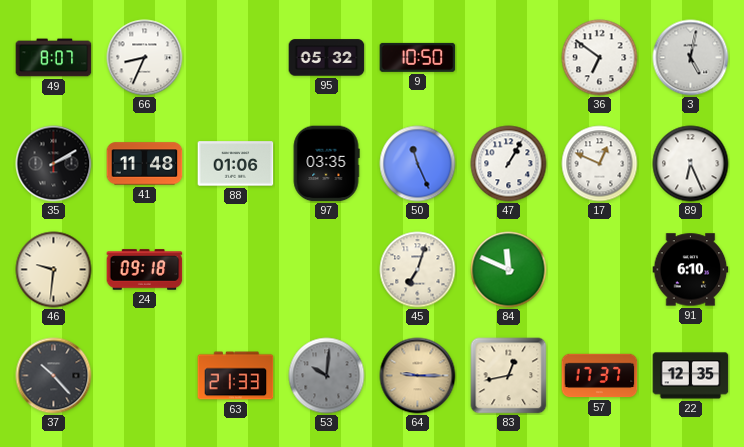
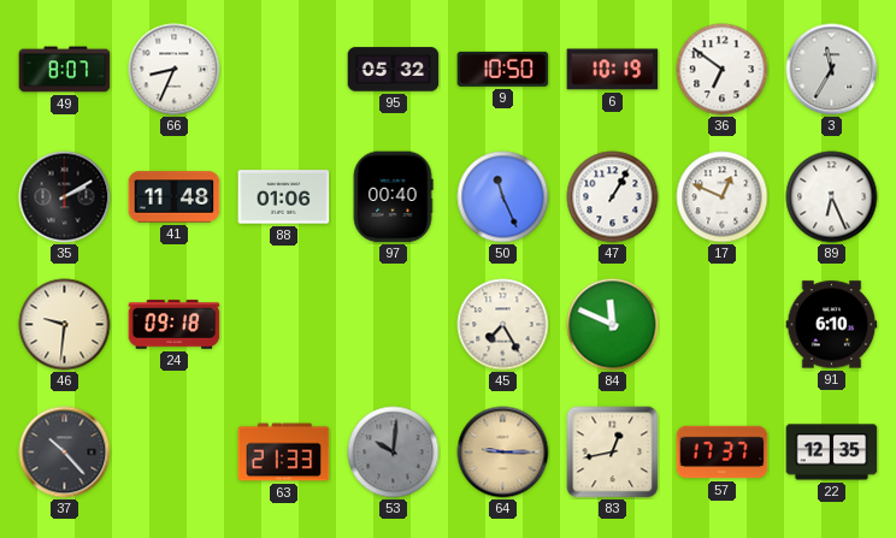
6: none -> 10:19
3: 5:02 -> 11:35
97: 03:35 -> 00:40
45: 7:03 -> 7:25
